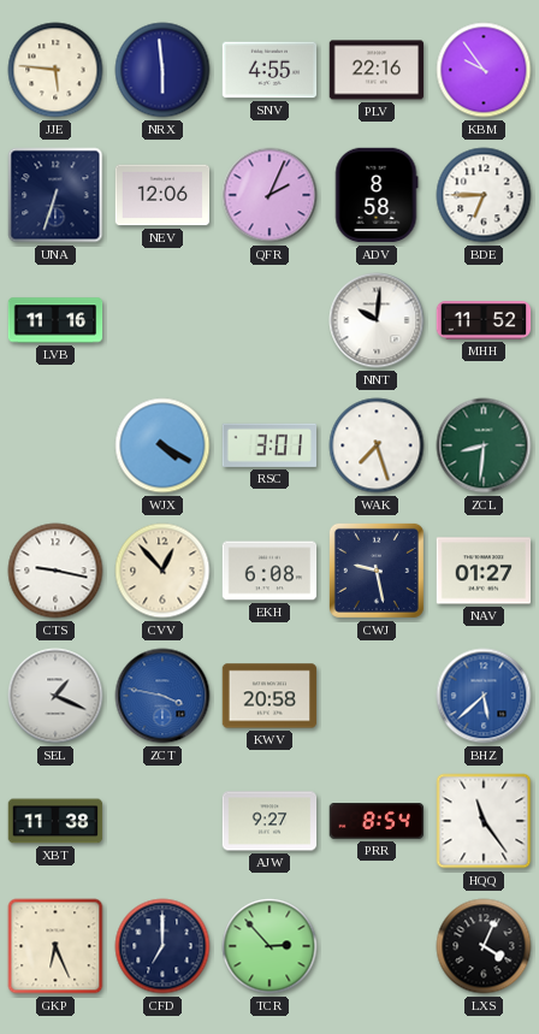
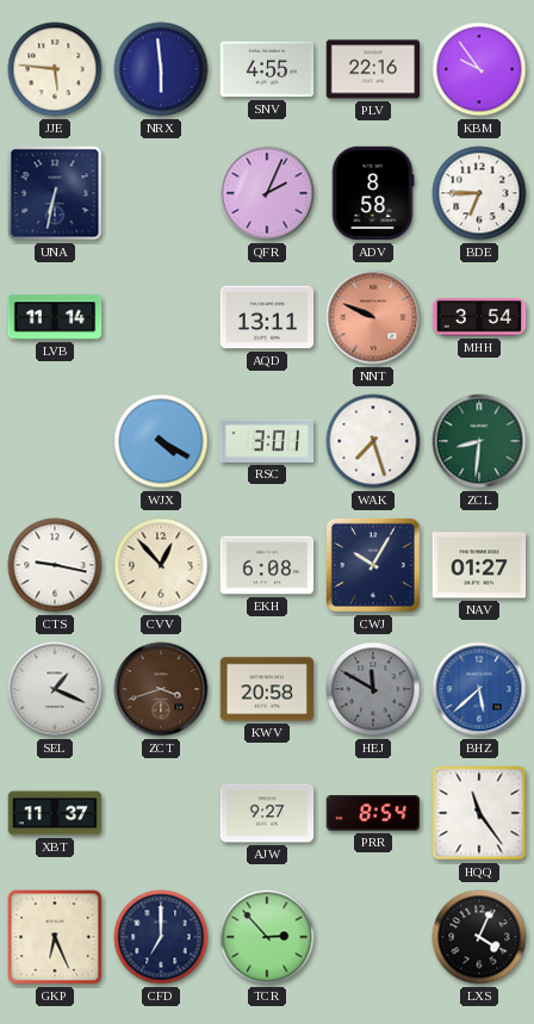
UNA: 6:33 -> 6:32
NEV: 12:06 -> none
LVB: 11:16 -> 11:14
AQD: none -> 13:11
NNT: 10:01 -> 9:49
NNT dial: white -> salmon
MHH: 11:52 -> 3:54
CWJ: 9:28 -> 10:05
ZCT: 3:47 -> 3:42
ZCT dial: blue -> brown
HEJ: none -> 11:50
XBT: 11:38 -> 11:37
